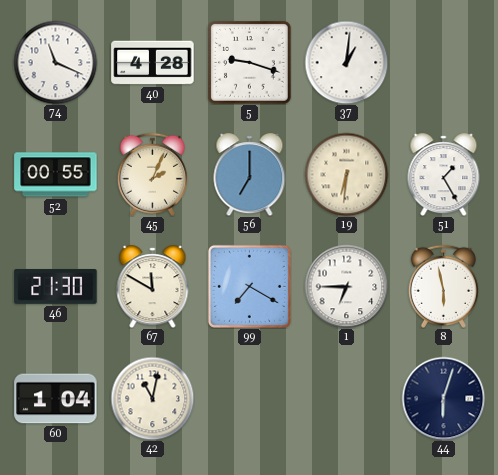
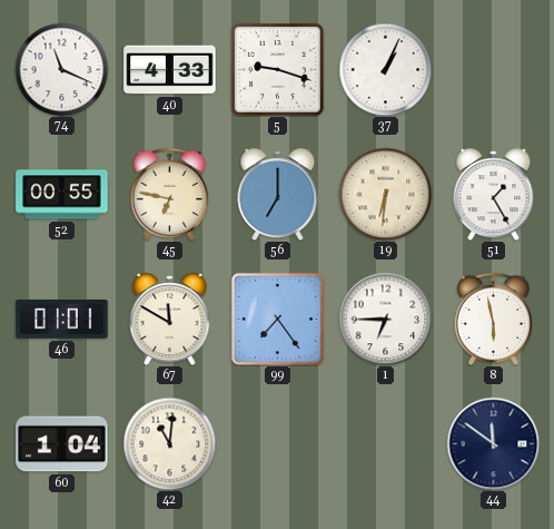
40: 4:28 -> 4:33
37: 1:01 -> 1:04
45: 2:04 -> 6:47
46: 21:30 -> 01:01
99: 7:20 -> 7:24
42: 11:02 -> 11:01
44: 6:03 -> 11:51
